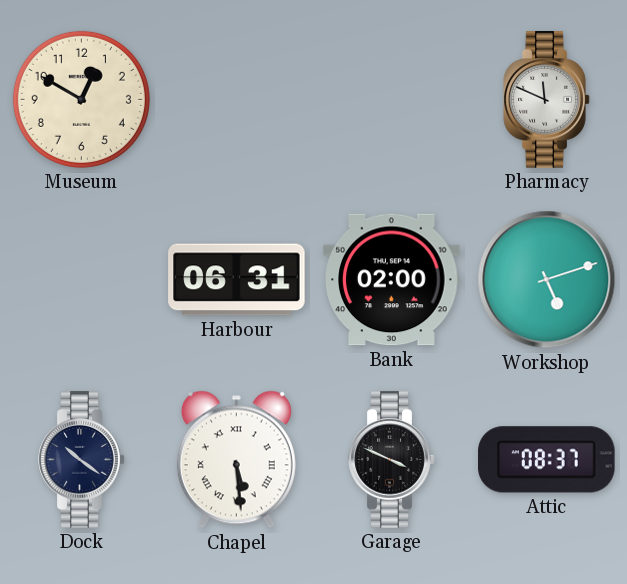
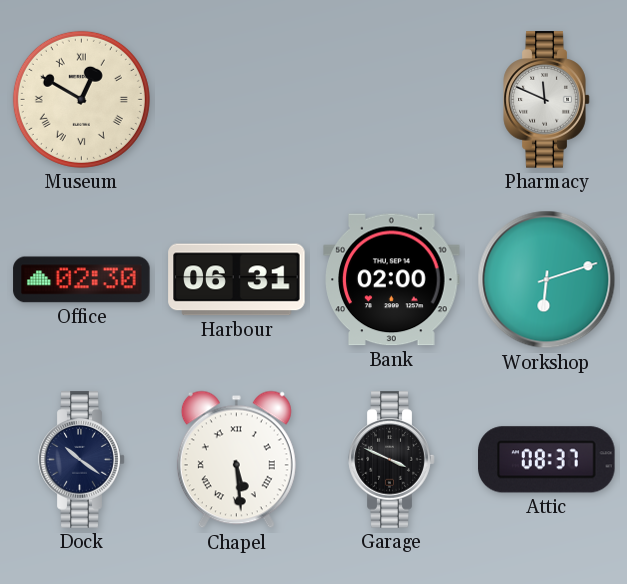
Museum numerals: Arabic -> Roman
Office: none -> 02:30
Workshop: 5:12 -> 6:12
